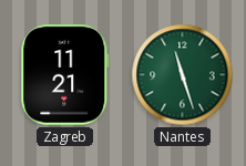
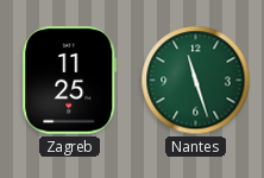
Zagreb: 11:21 -> 11:25
